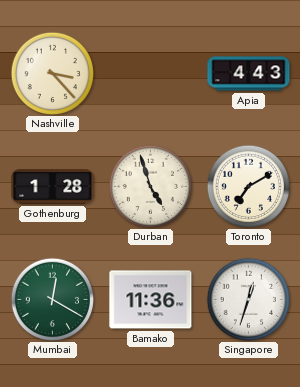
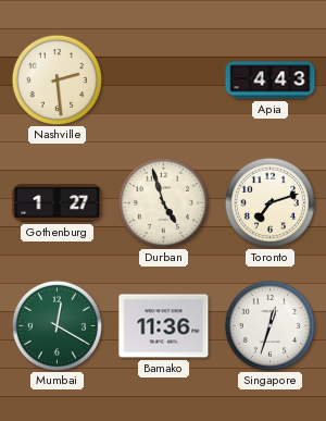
Nashville: 3:23 -> 2:29
Gothenburg: 1:28 -> 1:27
Toronto: 7:10 -> 7:12
